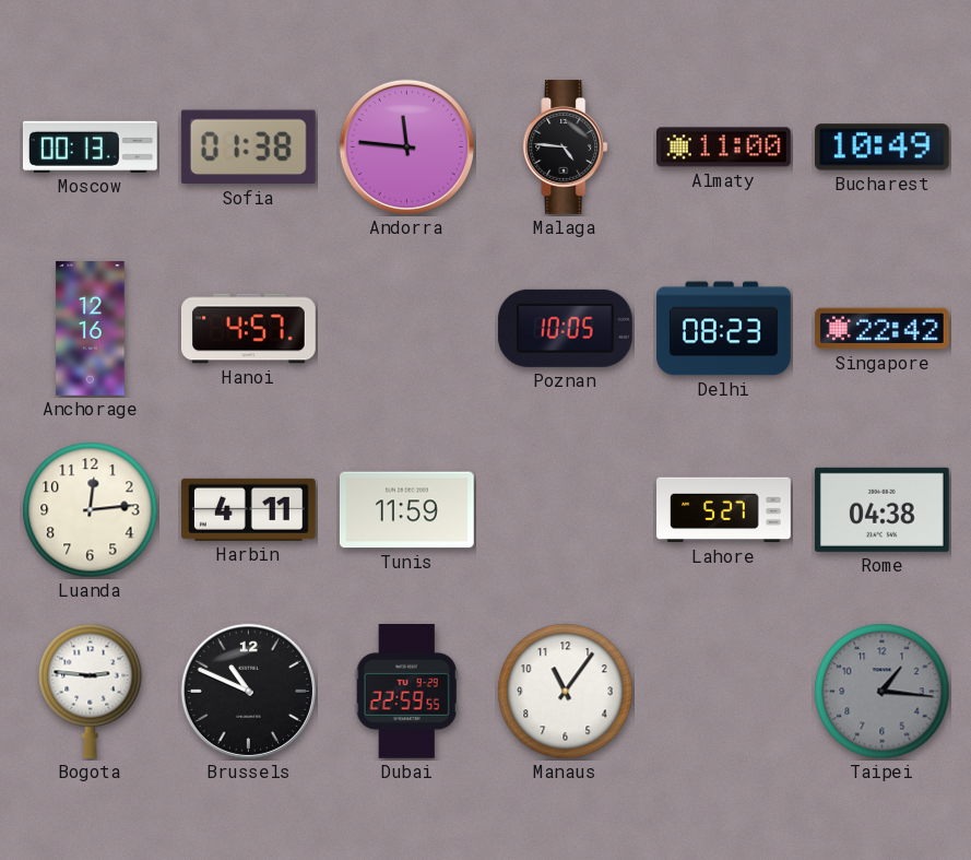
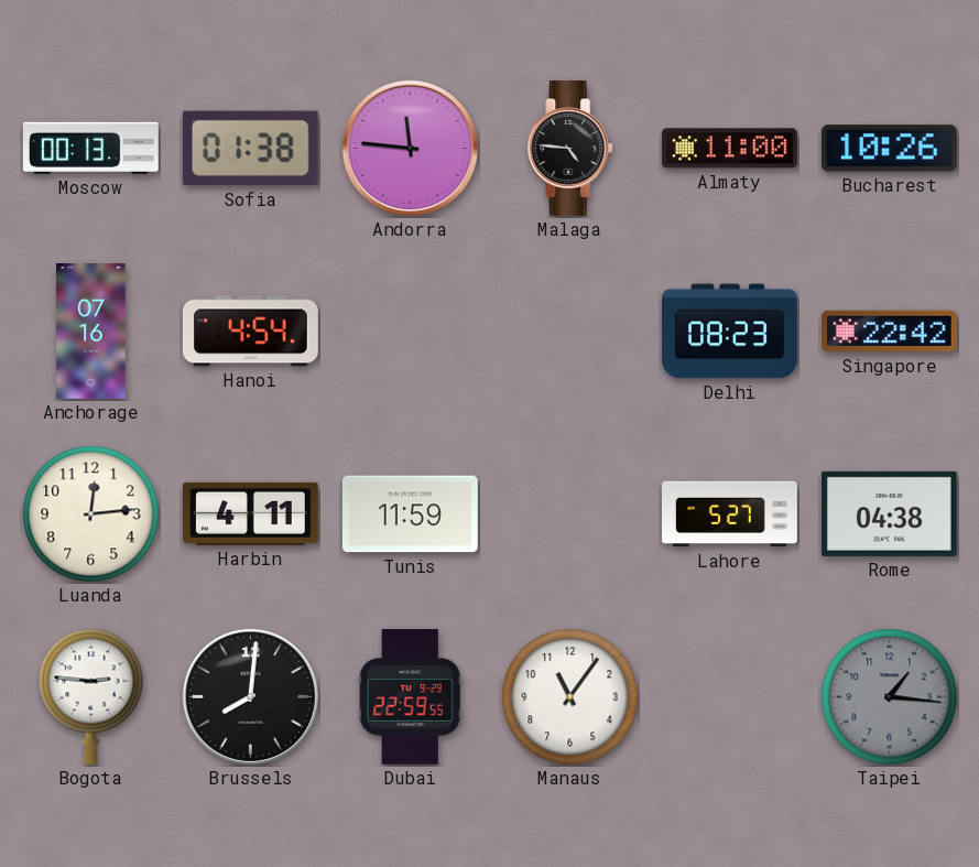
Bucharest: 10:49 -> 10:26
Anchorage: 12:16 -> 07:16
Hanoi: 4:57 -> 4:54
Poznan: 10:05 -> none
Brussels: 10:49 -> 8:01
